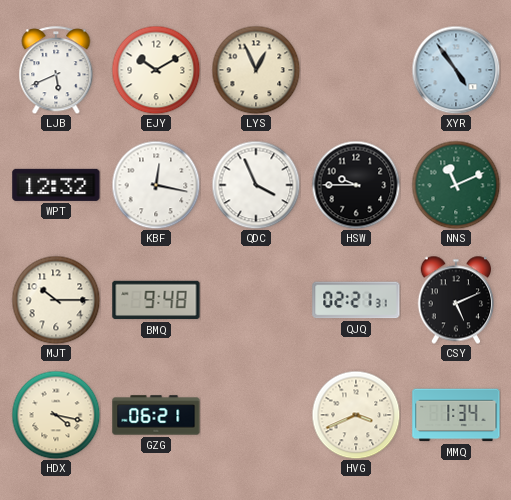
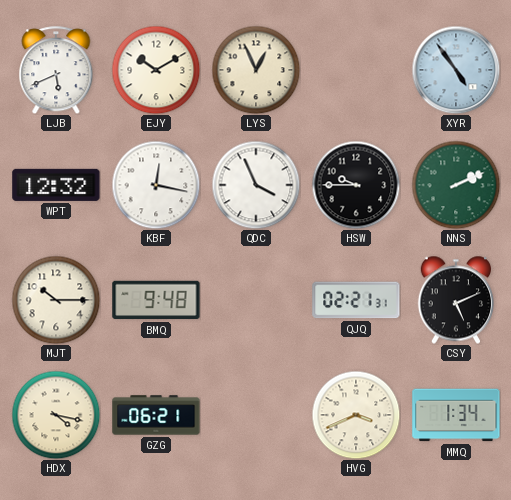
NNS: 11:11 -> 2:11
